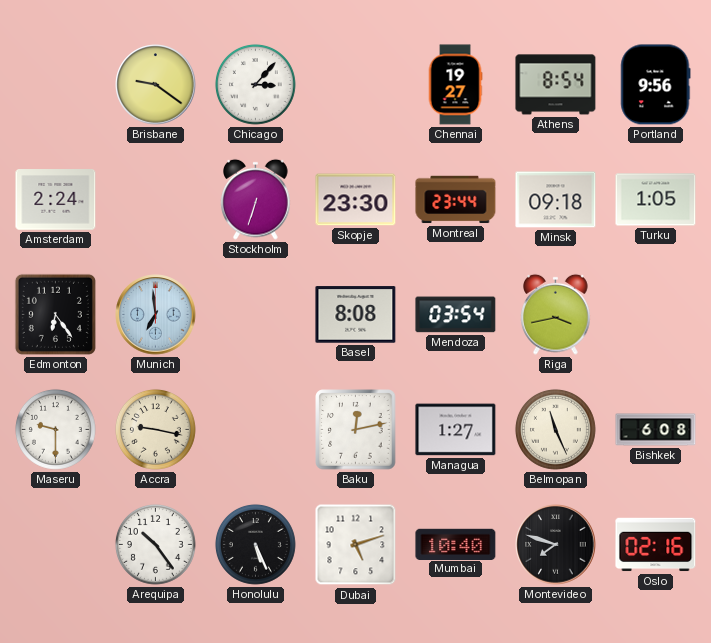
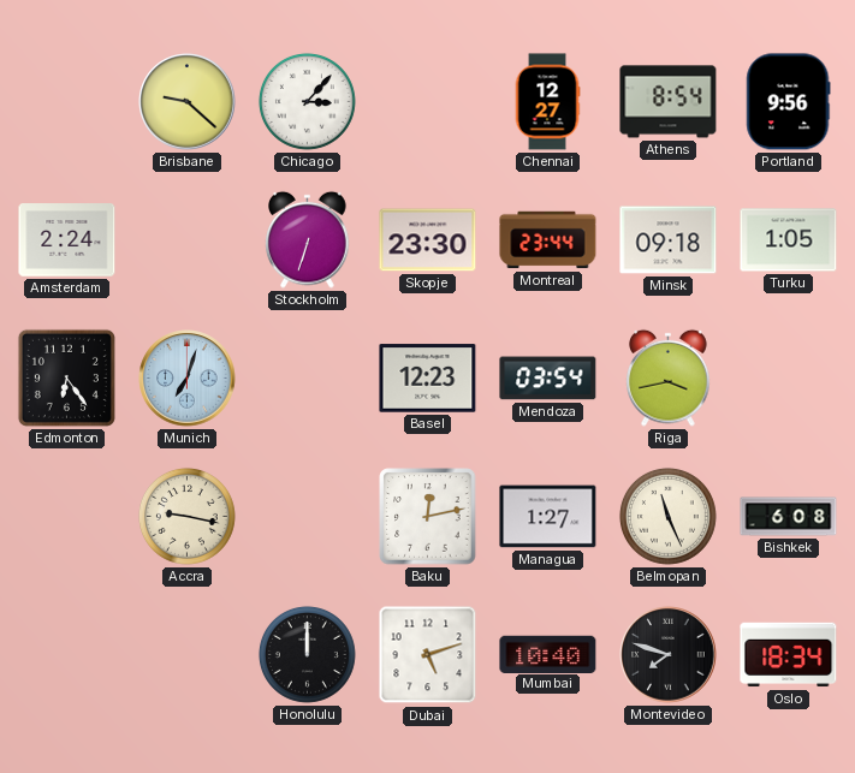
Brisbane: 9:21 -> 9:22
Chennai: 19:27 -> 12:27
Munich: 6:59 -> 7:03
Basel: 8:08 -> 12:23
Maseru: 9:30 -> none
Arequipa: 10:24 -> none
Honolulu: 5:26 -> 12:00
Oslo: 02:16 -> 18:34
